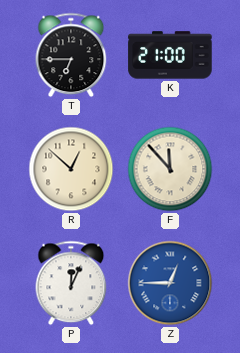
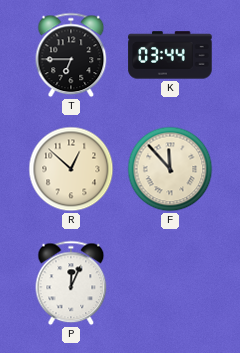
K: 21:00 -> 03:44
Z: 12:45 -> none
